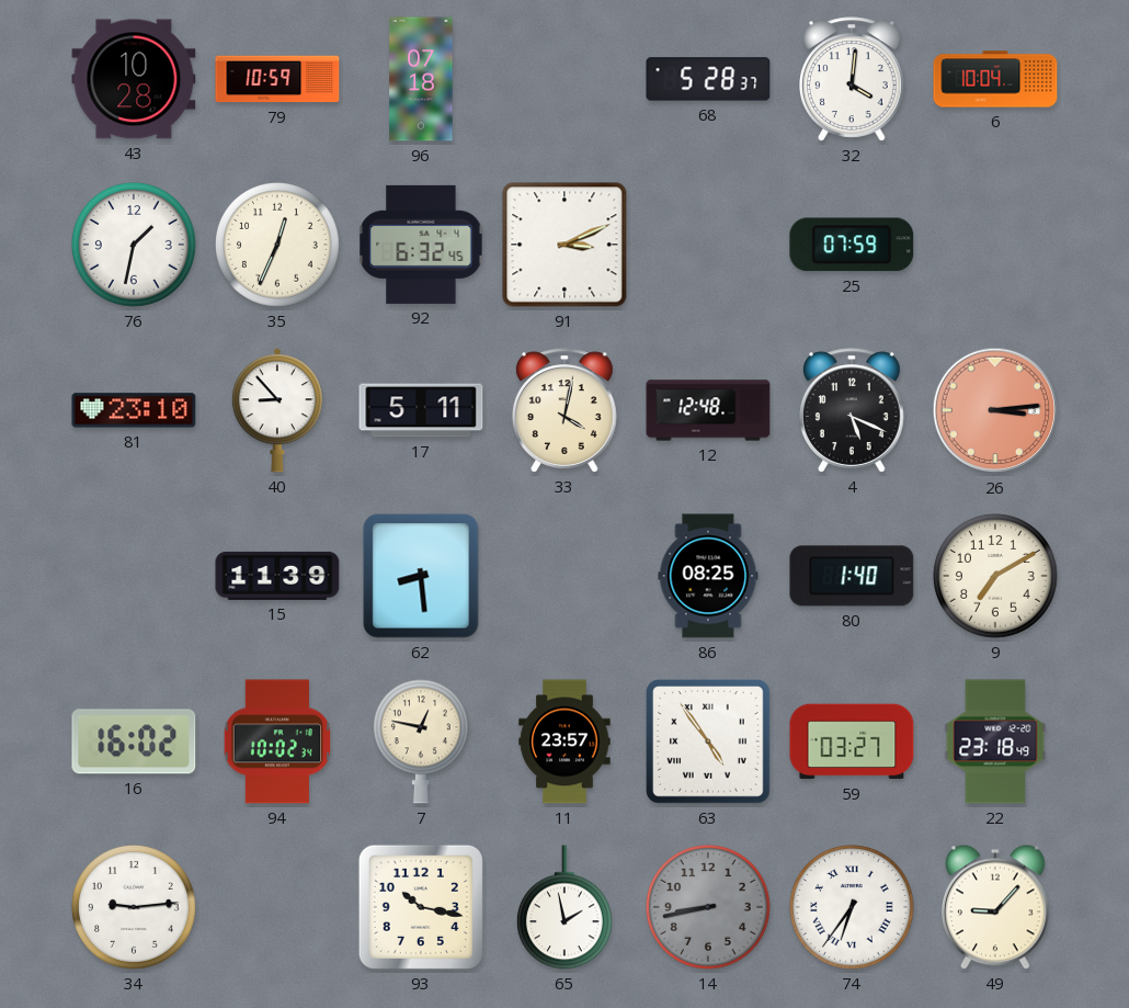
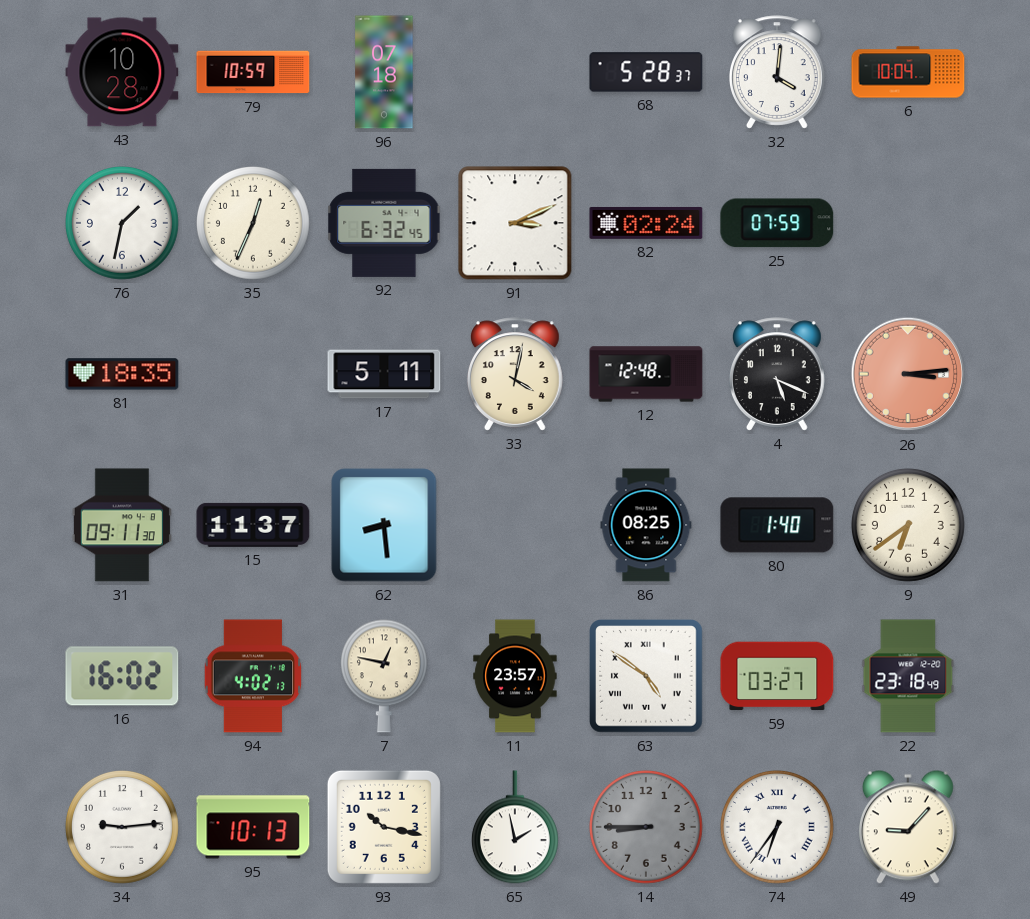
82: none -> 02:24
81: 23:10 -> 18:35
40: 8:53 -> none
31: none -> 09:11
15: 11:39 -> 11:37
9: 7:10 -> 6:39
94: 10:02 -> 4:02
63: 4:54 -> 4:51
95: none -> 10:13
14: 8:43 -> 8:45
